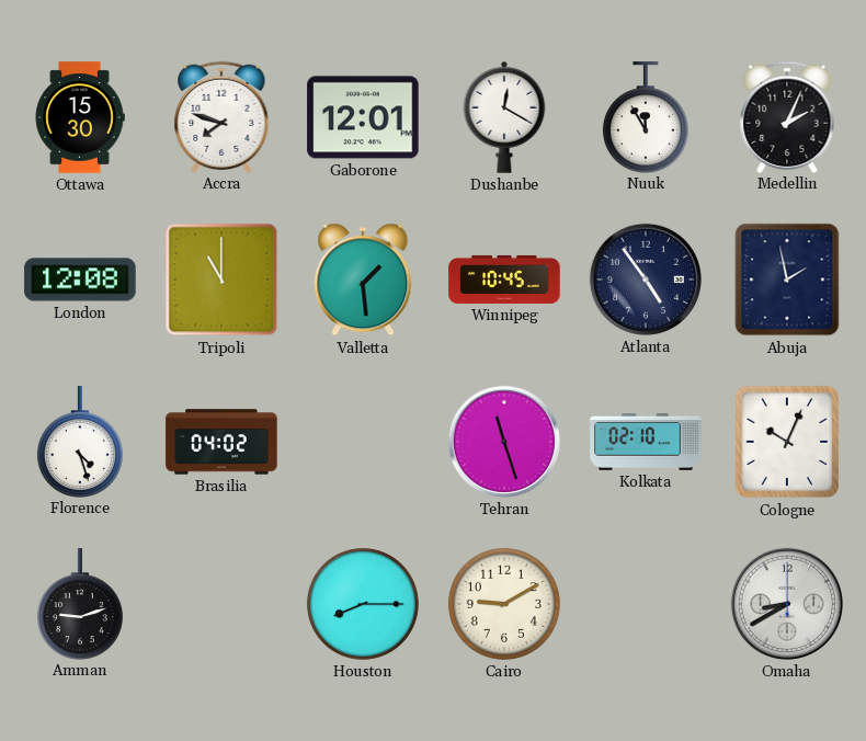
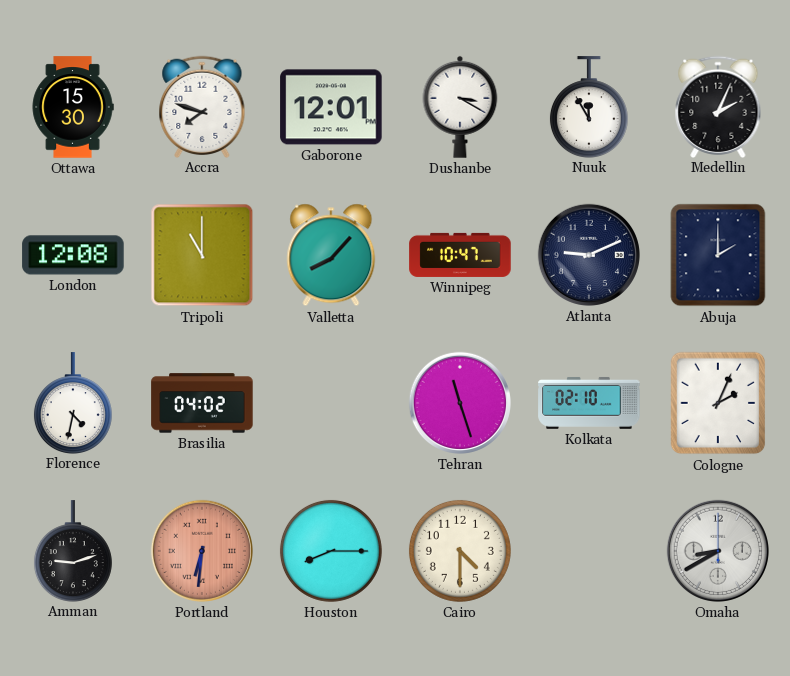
Dushanbe: 12:20 -> 3:20
Valletta: 1:29 -> 8:07
Winnipeg: 10:45 -> 10:47
Atlanta: 4:54 -> 9:11
Abuja: 1:58 -> 2:00
Florence: 4:27 -> 4:32
Cologne: 10:04 -> 2:04
Portland: none -> 6:31
Cairo: 9:10 -> 4:30
